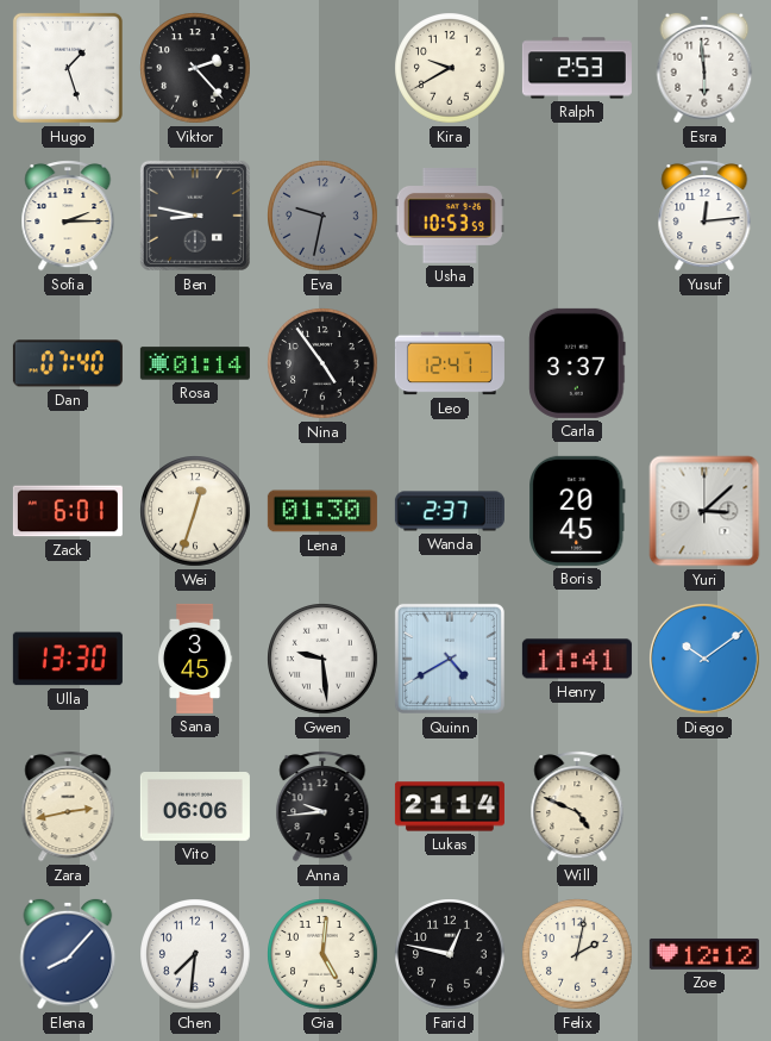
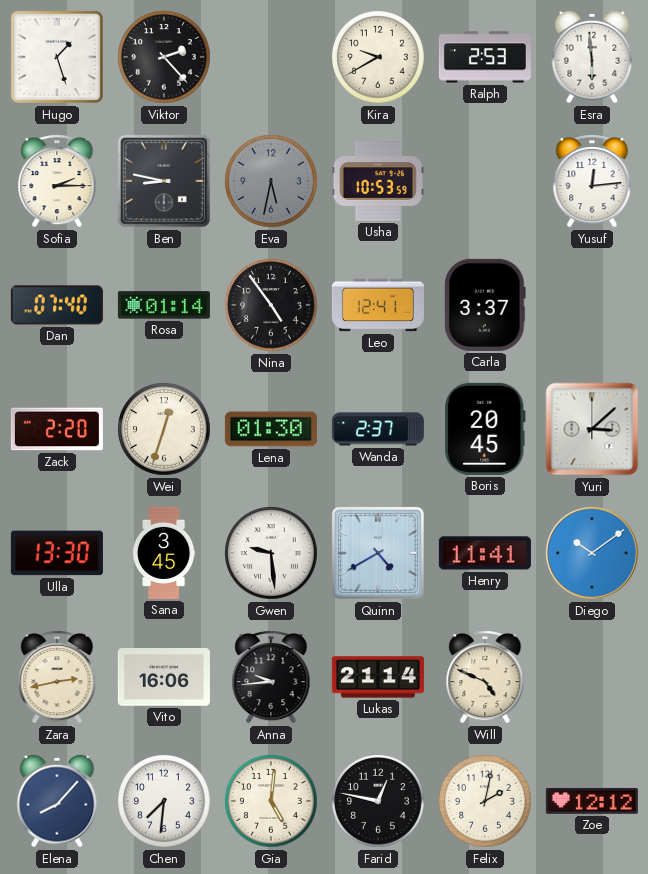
Eva: 9:32 -> 5:32
Zack: 6:01 -> 2:20
Vito: 06:06 -> 16:06
